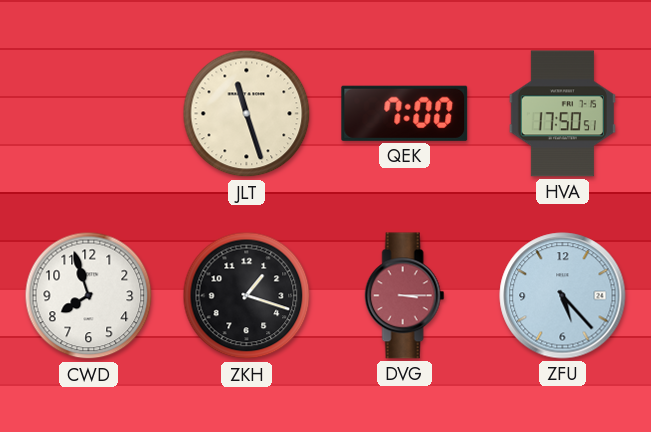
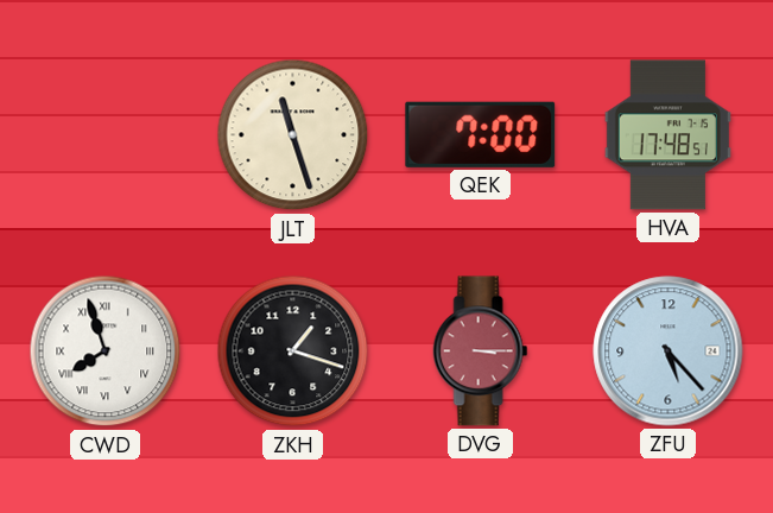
HVA: 17:50 -> 17:48
CWD numerals: Arabic -> Roman
